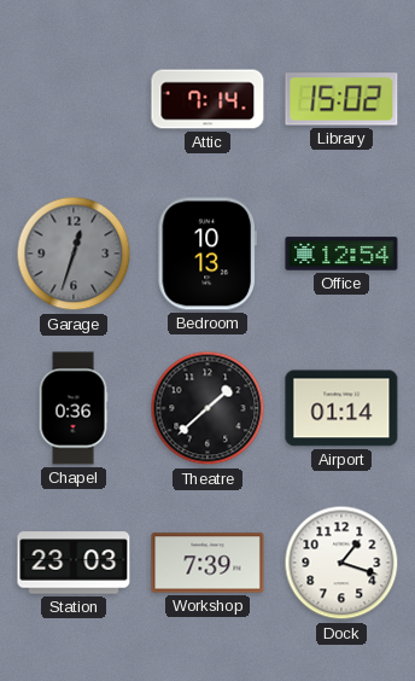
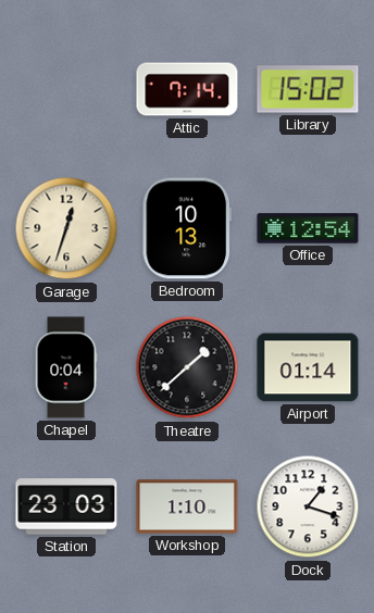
Garage dial: grey -> cream
Chapel: 0:36 -> 0:04
Workshop: 7:39 -> 1:10
